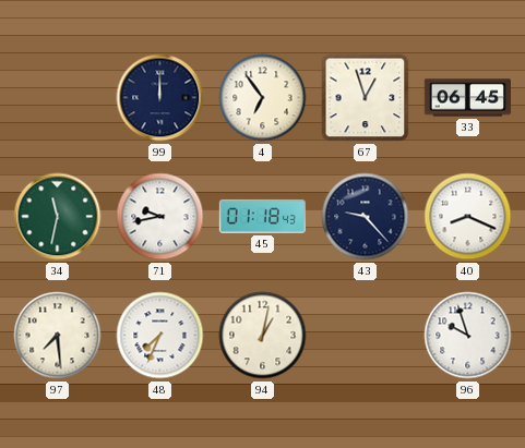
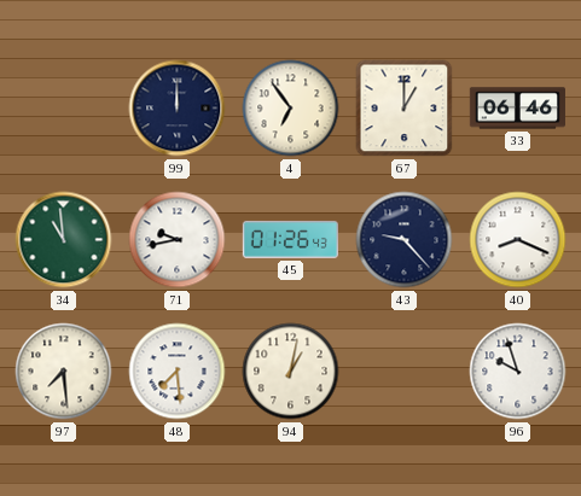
67: 12:57 -> 1:00
33: 06:45 -> 06:46
34: 11:32 -> 10:59
45: 01:18 -> 01:26
48: 7:34 -> 7:29
